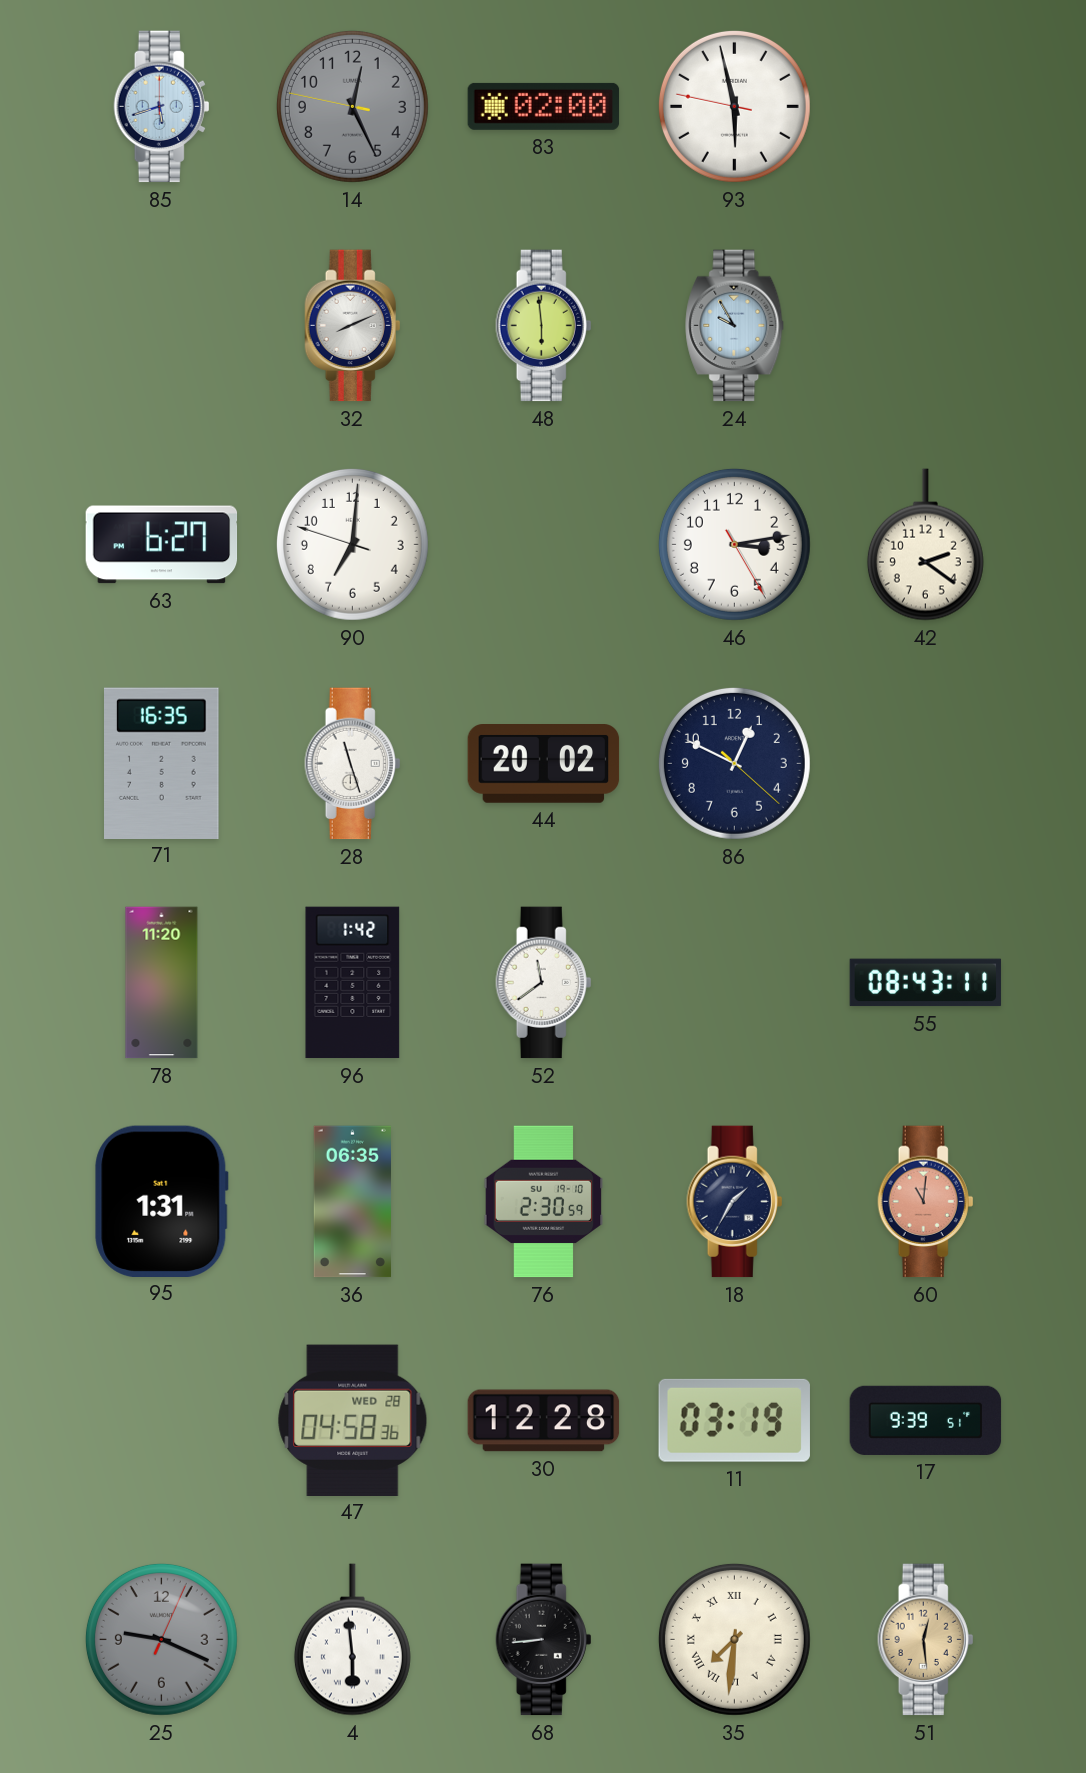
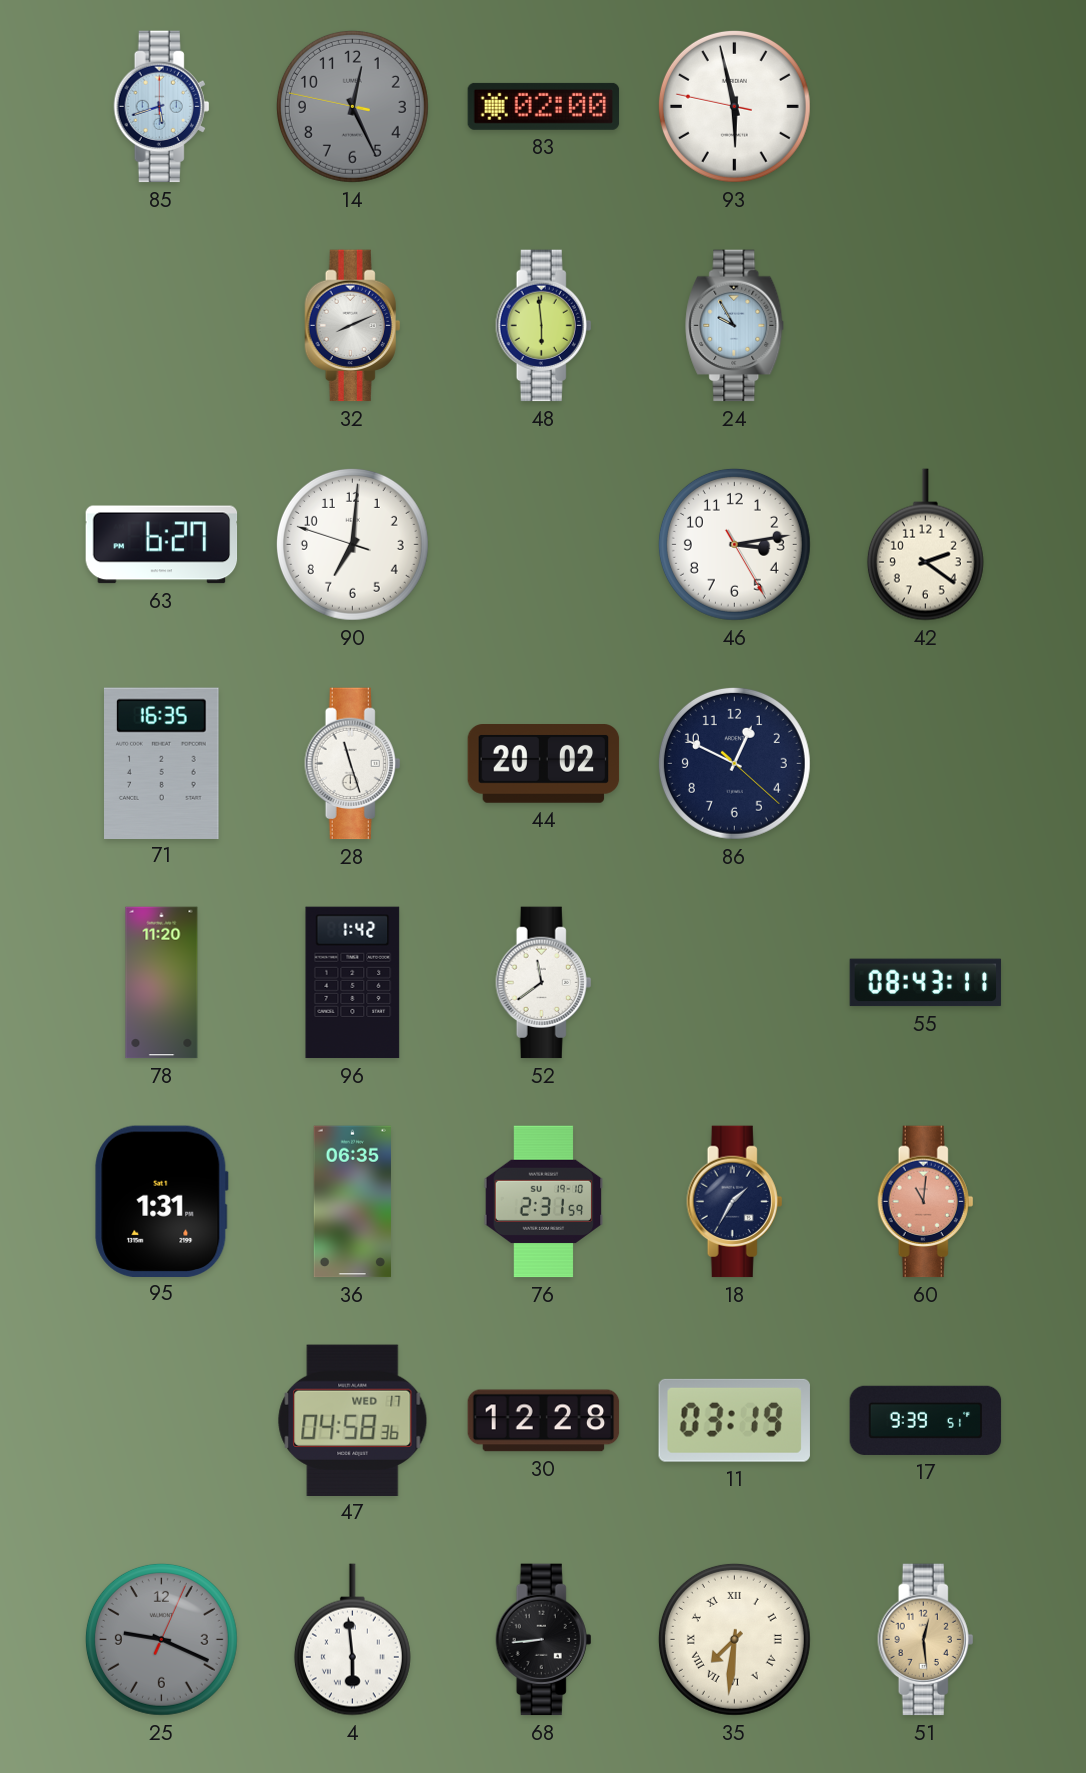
76: 2:30 -> 2:31
47 date: WED 28 -> WED 17
